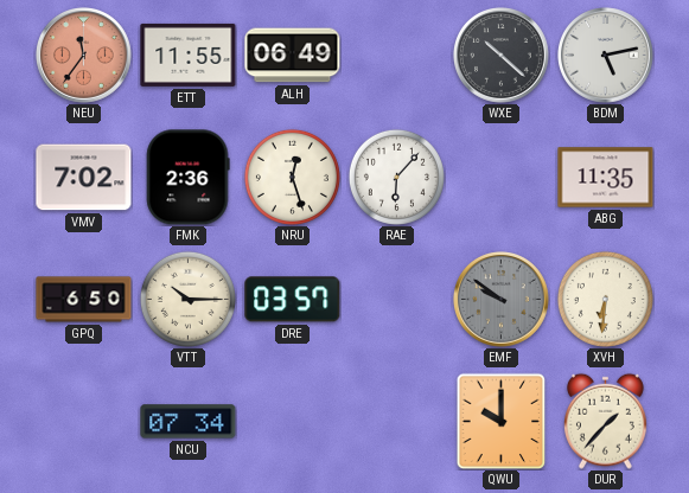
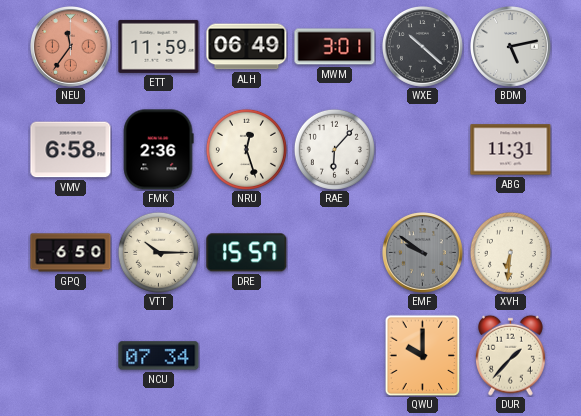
ETT: 11:55 -> 11:59
MWM: none -> 3:01
VMV: 7:02 -> 6:58
ABG: 11:35 -> 11:31
DRE: 03:57 -> 15:57
